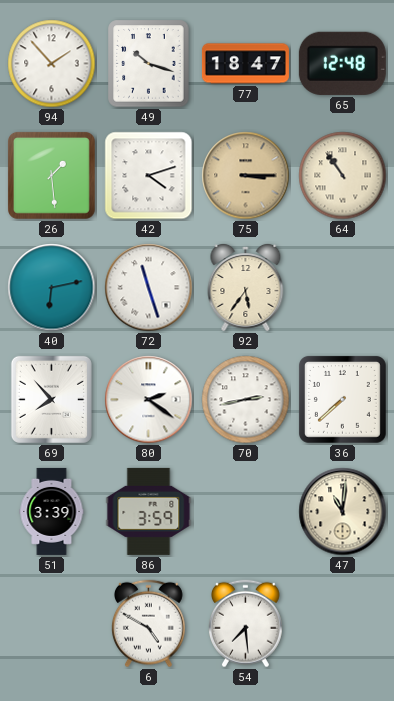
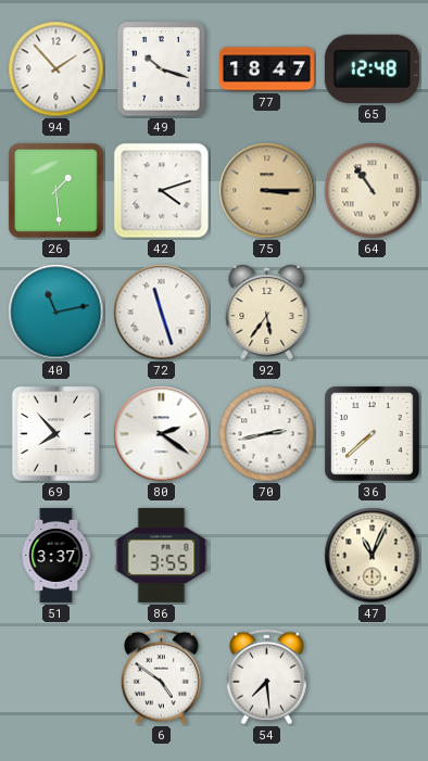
40: 6:13 -> 11:13
51: 3:39 -> 3:37
86: 3:59 -> 3:55
47: 11:01 -> 11:04
6: 4:50 -> 4:51
